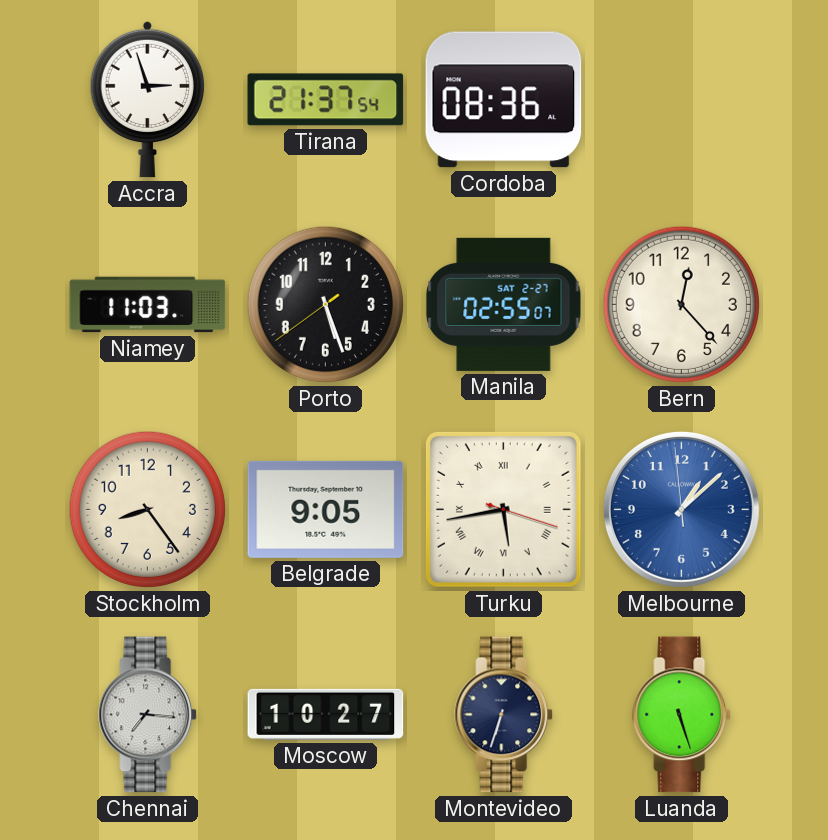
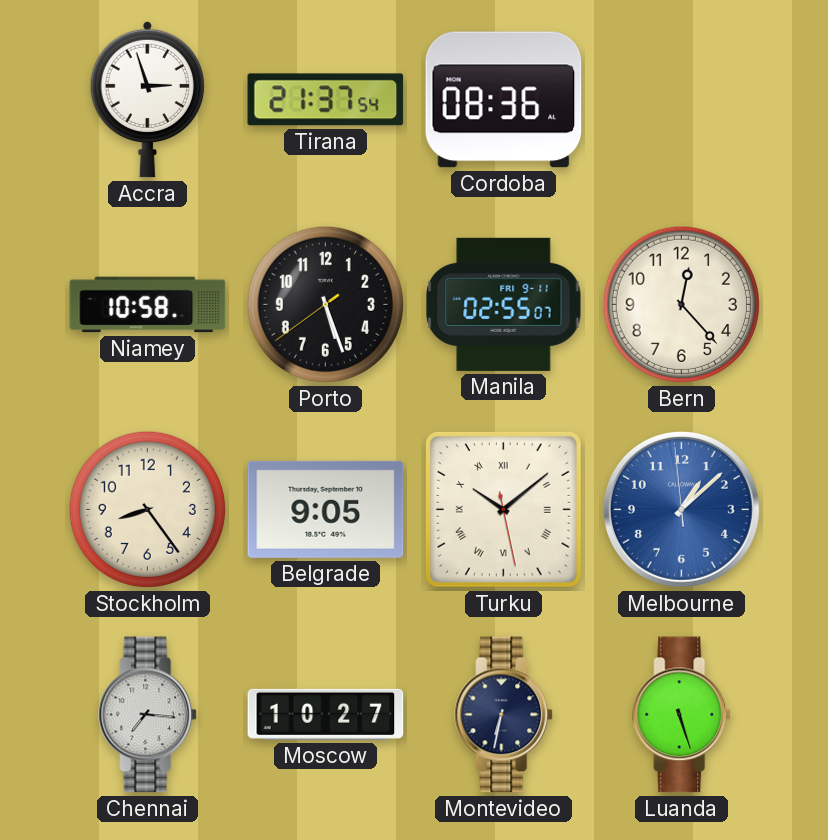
Niamey: 11:03 -> 10:58
Manila date: SAT 2-27 -> FRI 9-11
Turku: 5:43 -> 10:08
Montevideo: 6:33 -> 6:32
